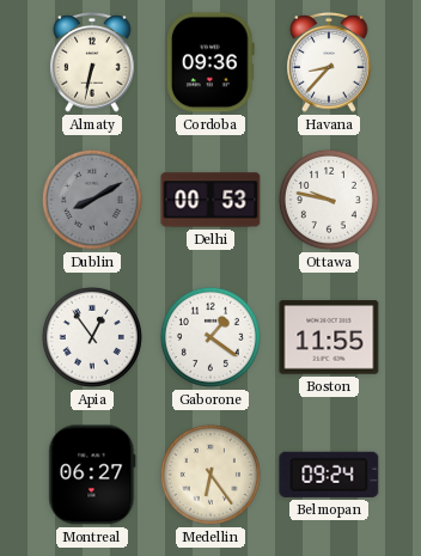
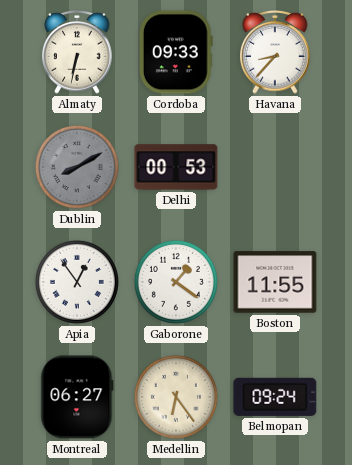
Cordoba: 09:36 -> 09:33
Ottawa: 9:47 -> none
